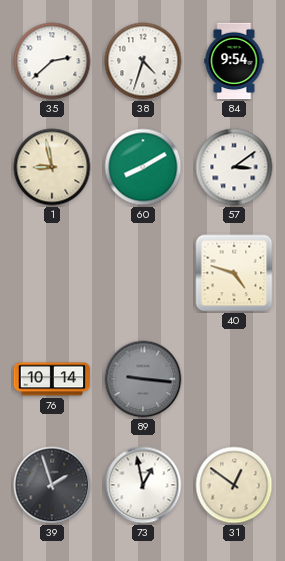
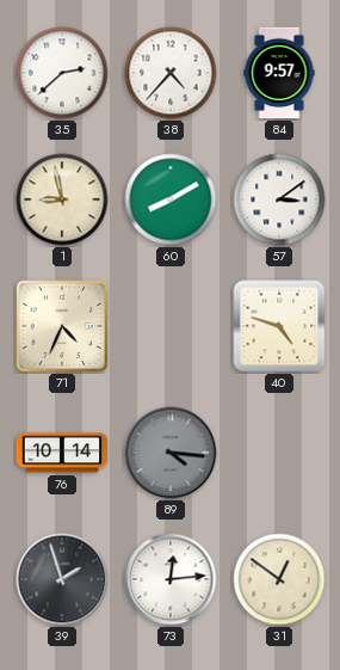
38: 4:33 -> 4:37
84: 9:54 -> 9:57
71: none -> 4:34
89: 9:16 -> 4:16
73: 12:58 -> 12:14
